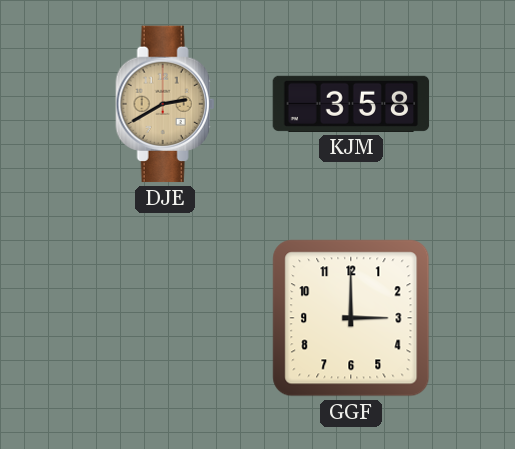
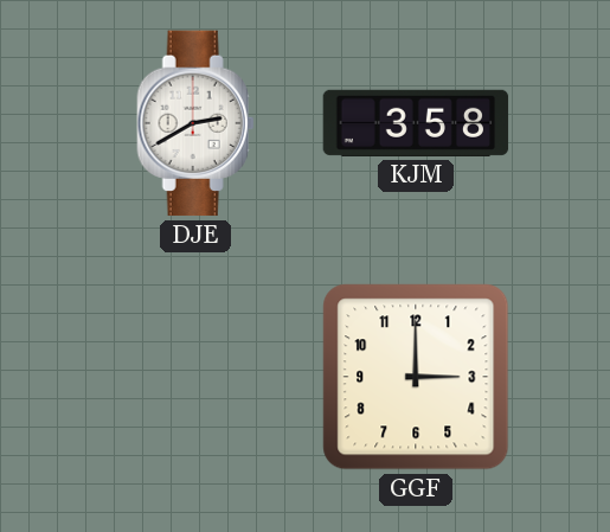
DJE dial: champagne -> white
